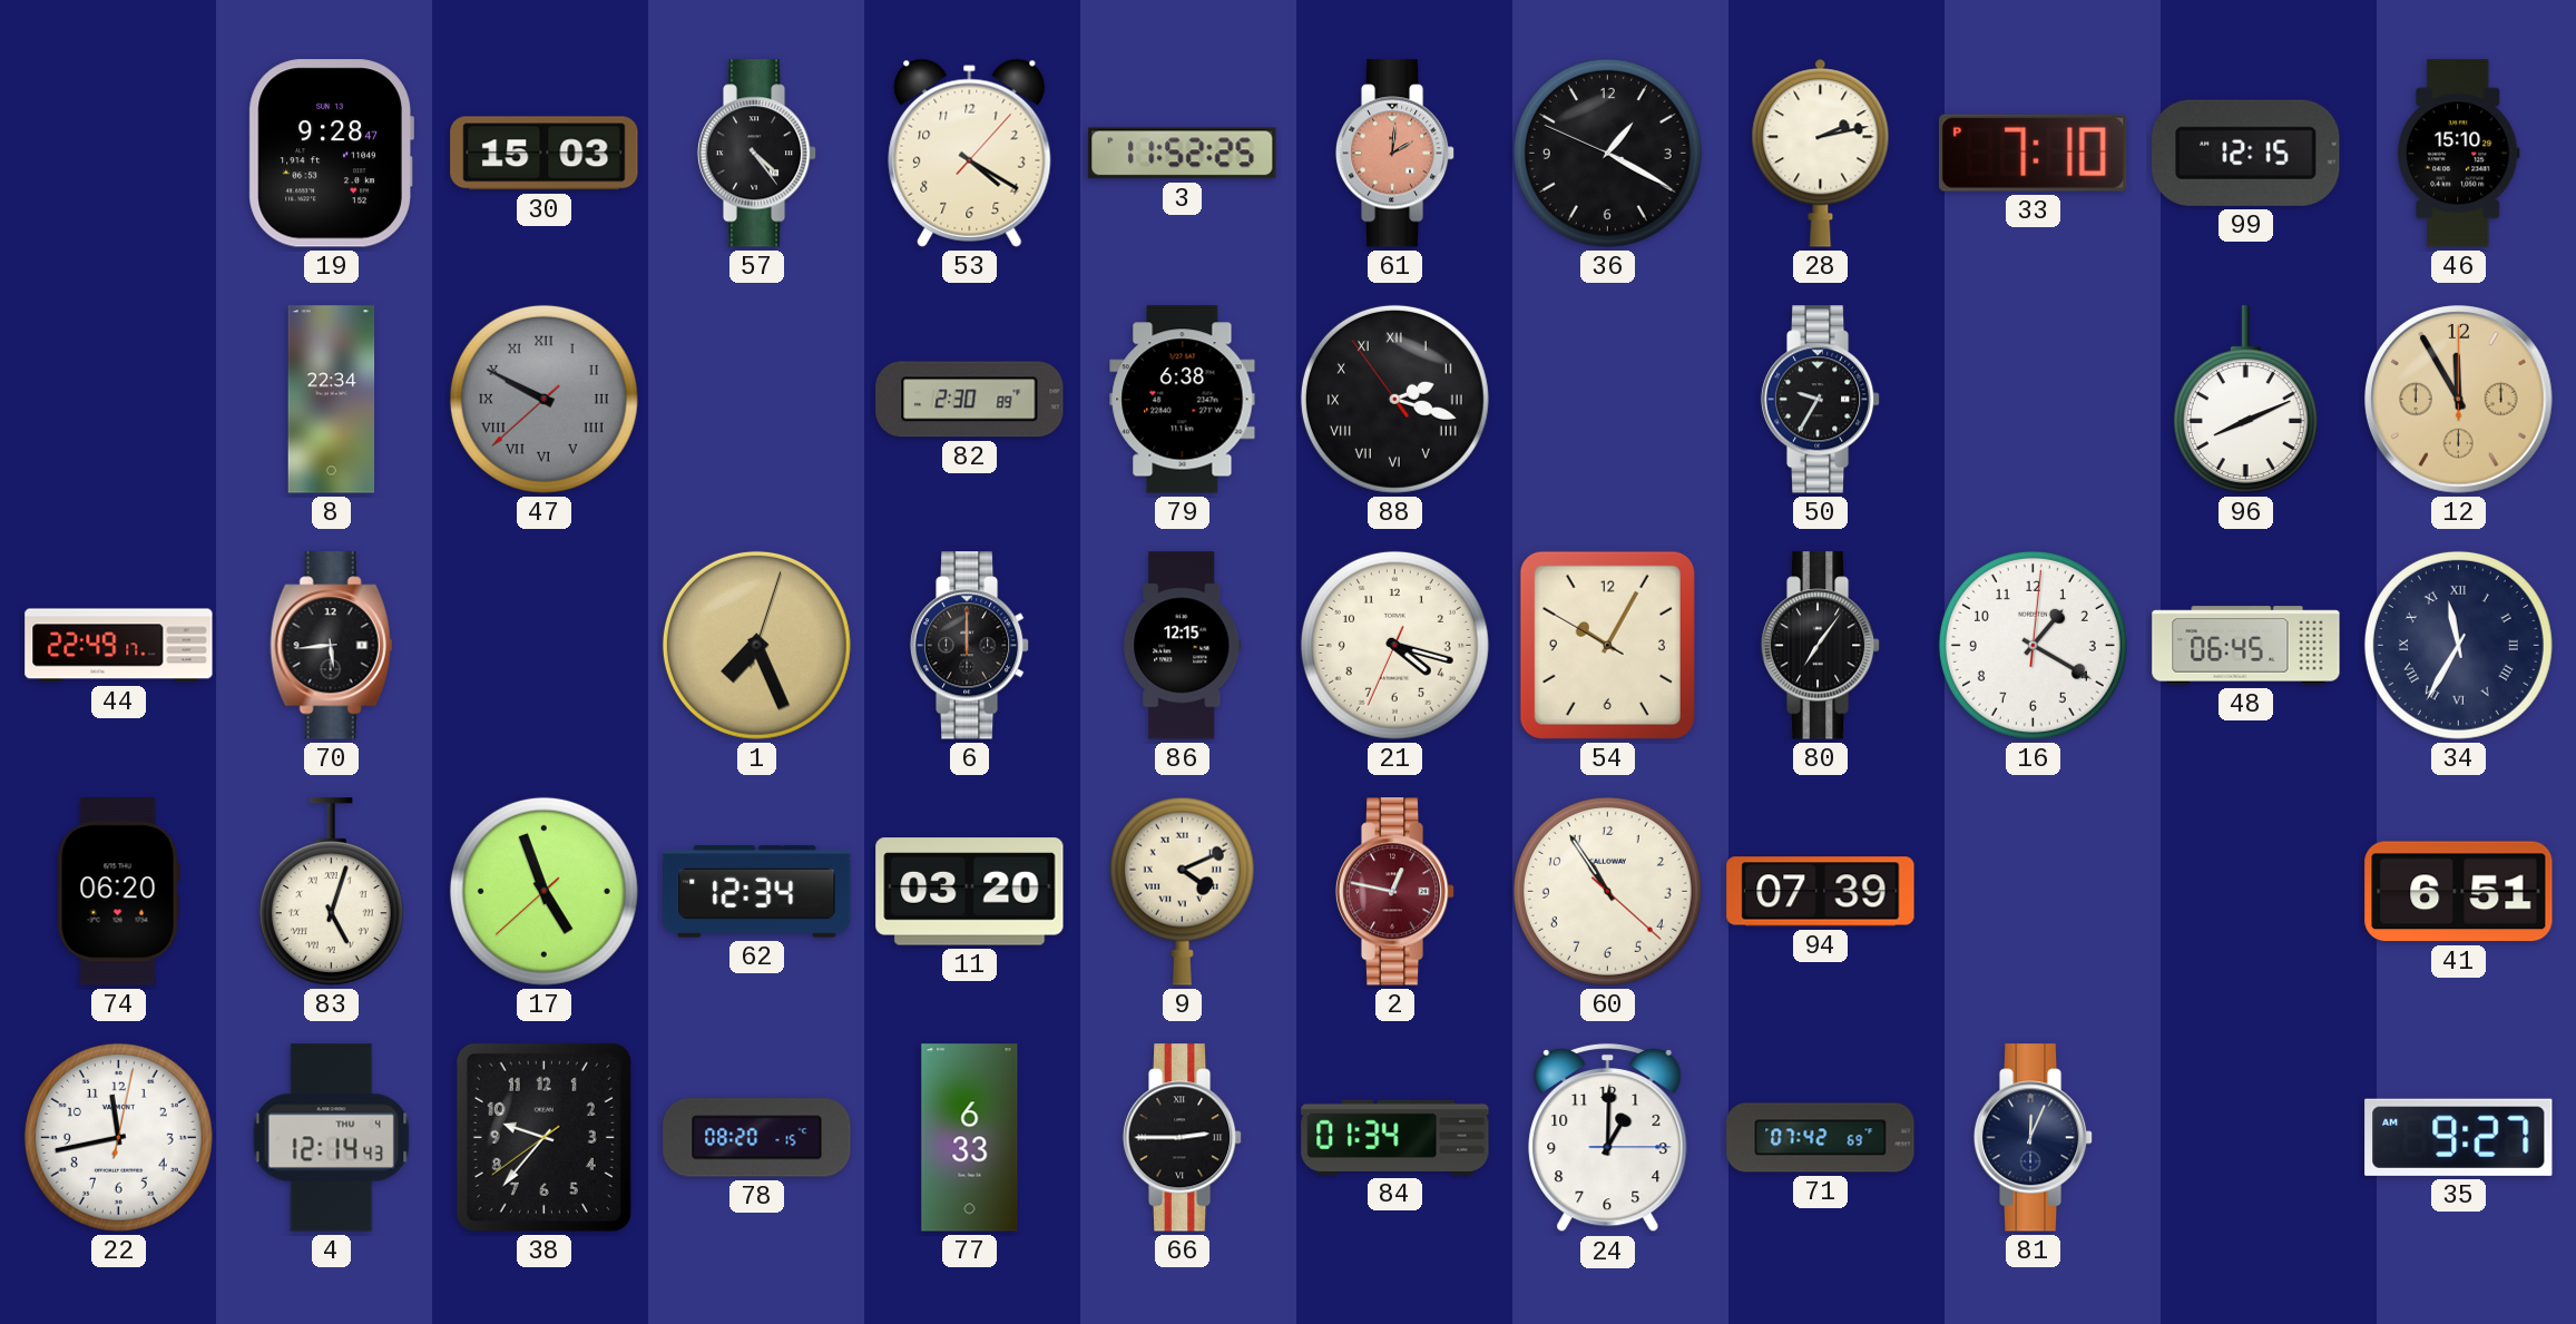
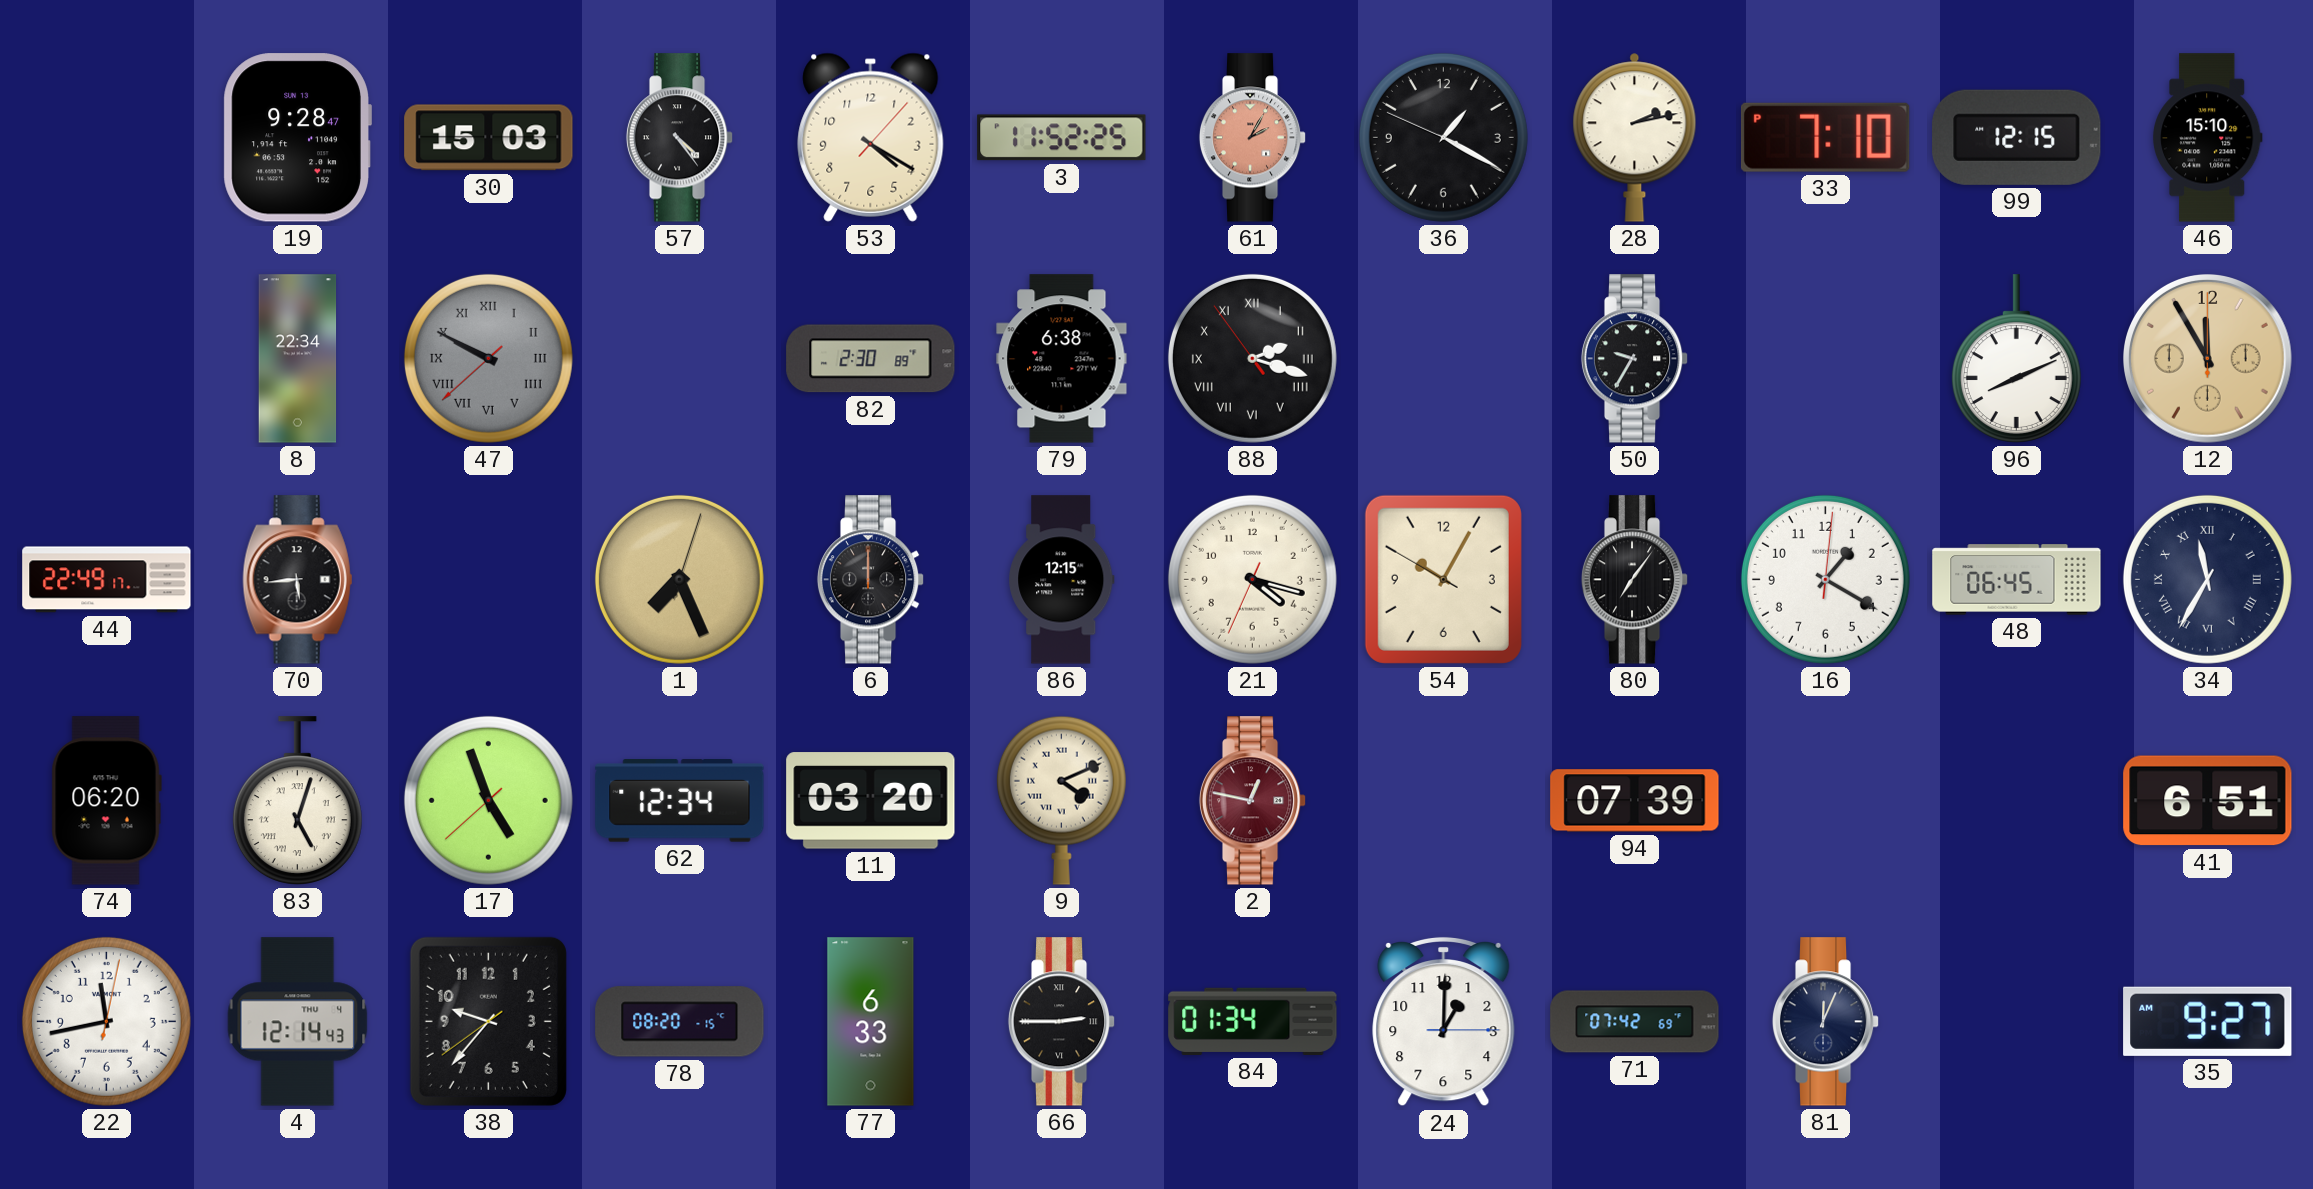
61: 2:01 -> 2:05
60: 10:54 -> none
